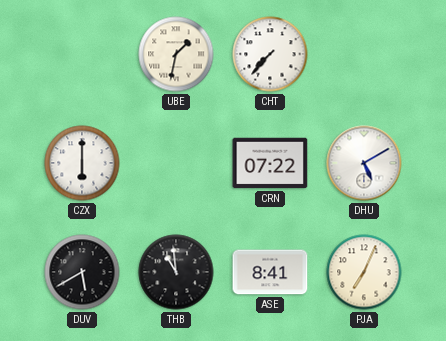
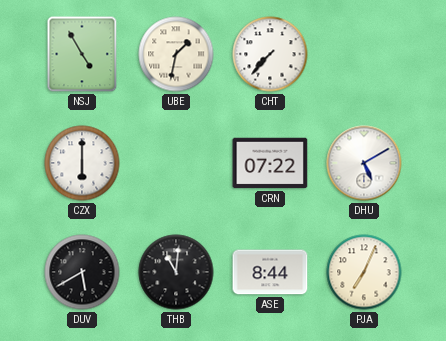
NSJ: none -> 4:55
THB: 10:59 -> 11:01
ASE: 8:41 -> 8:44
